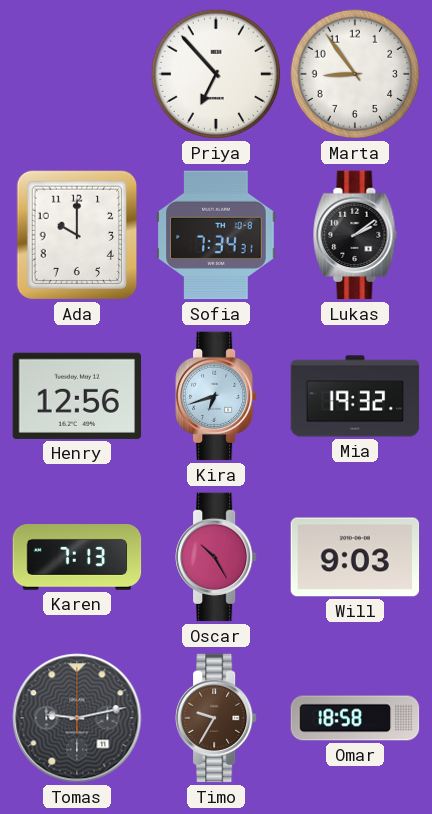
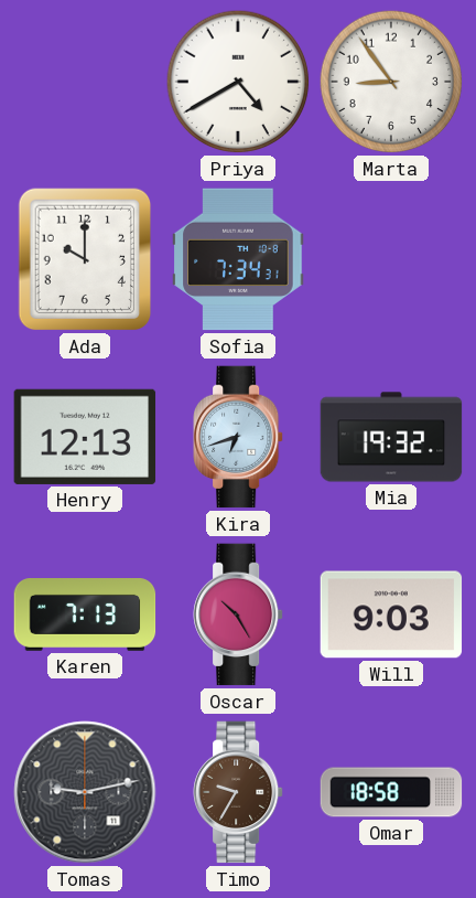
Priya: 6:53 -> 4:40
Lukas: 2:09 -> none
Henry: 12:56 -> 12:13
